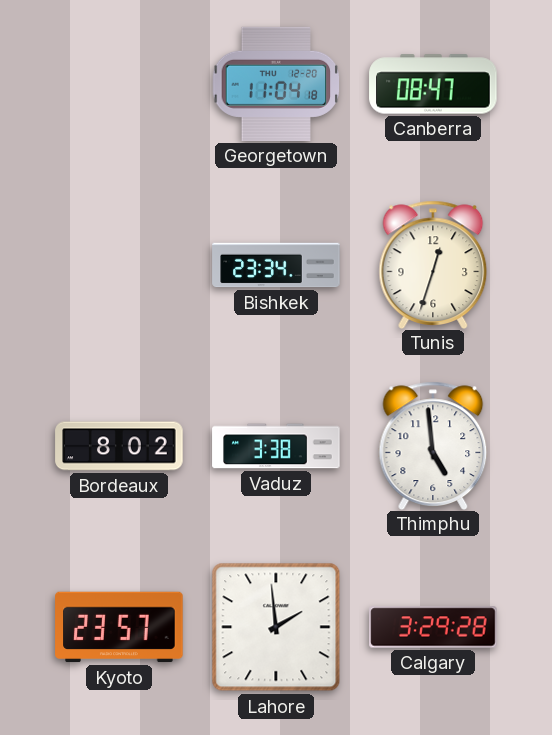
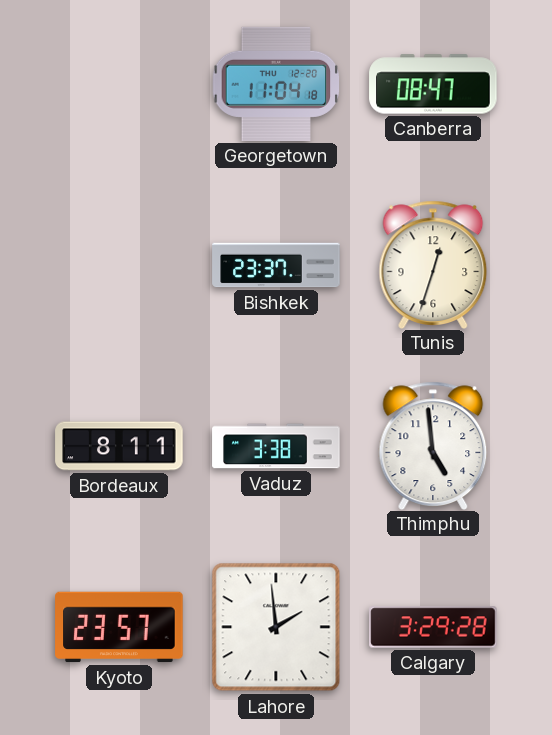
Bishkek: 23:34 -> 23:37
Bordeaux: 8:02 -> 8:11
